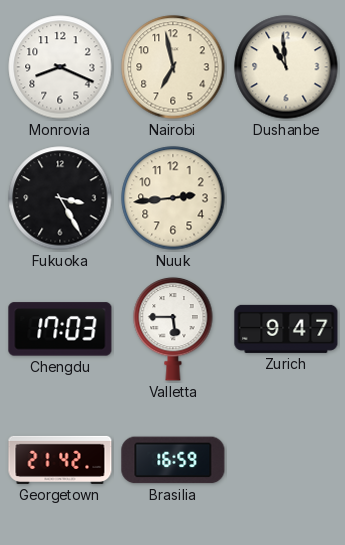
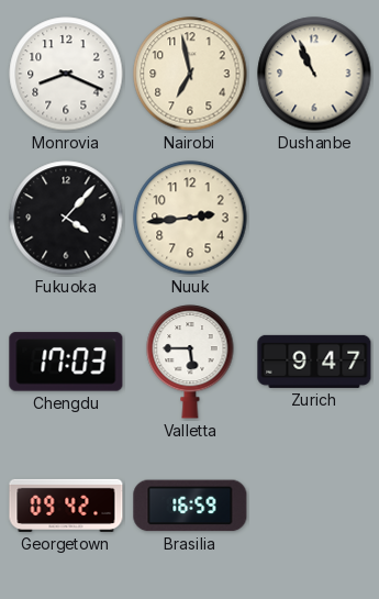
Dushanbe: 10:59 -> 10:56
Fukuoka: 3:25 -> 4:07
Georgetown: 21:42 -> 09:42
